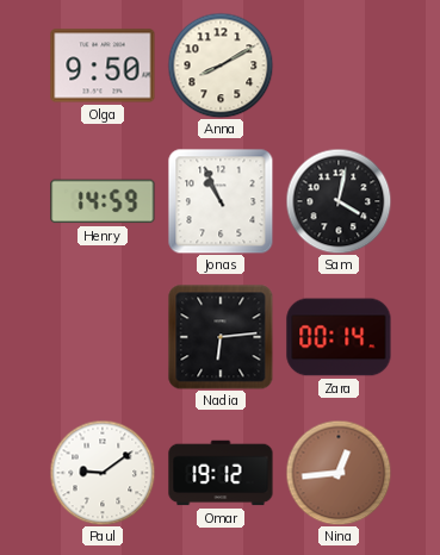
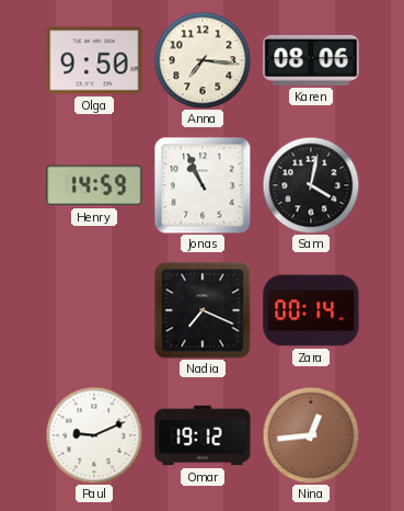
Anna: 8:10 -> 7:16
Karen: none -> 08:06
Nadia: 6:14 -> 7:19
Paul: 9:09 -> 9:11
